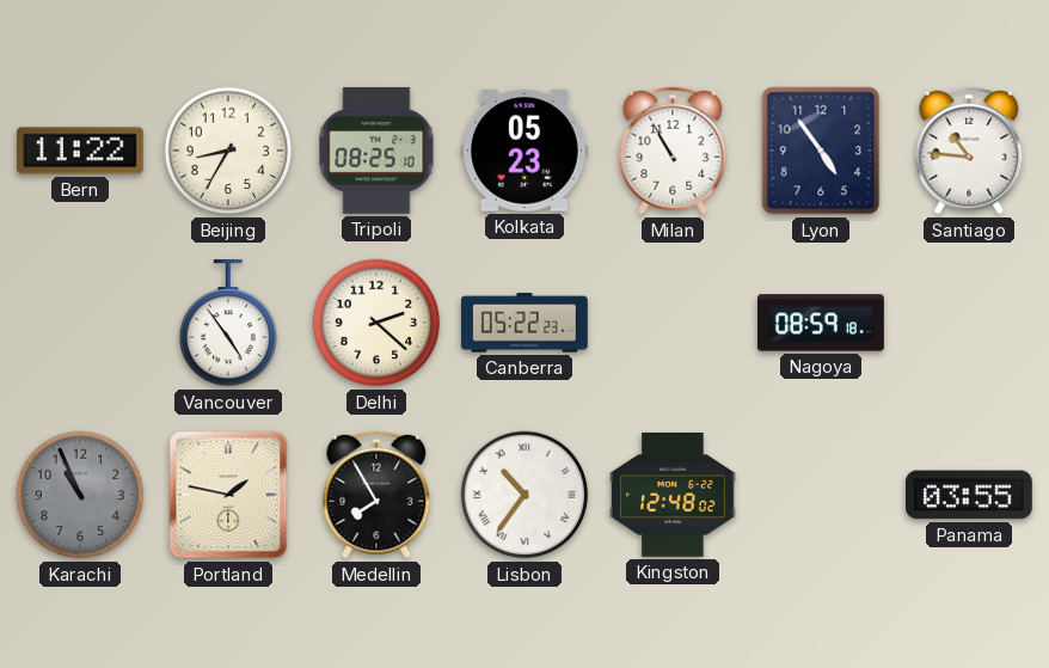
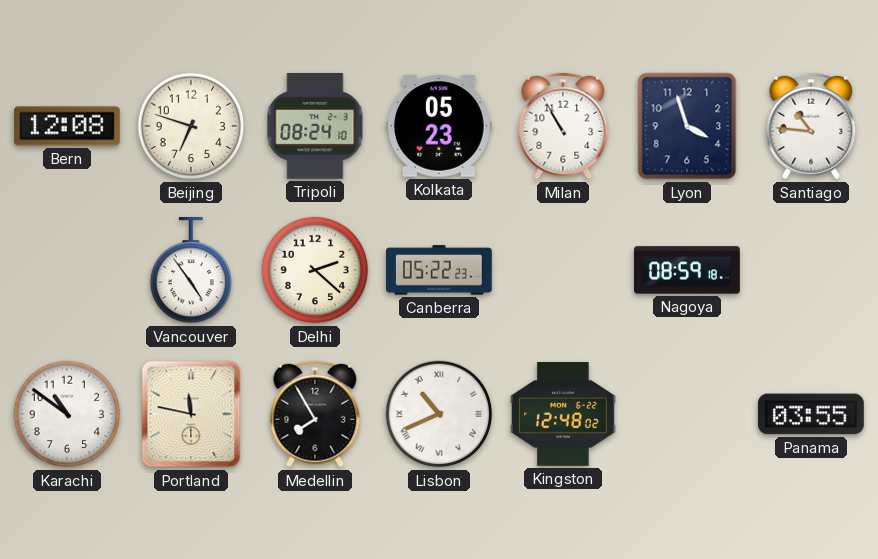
Bern: 11:22 -> 12:08
Beijing: 8:35 -> 6:48
Tripoli: 08:25 -> 08:24
Lyon: 4:54 -> 3:57
Karachi: 10:56 -> 10:51
Karachi dial: grey -> white
Portland: 1:47 -> 11:47
Lisbon: 10:36 -> 10:41
